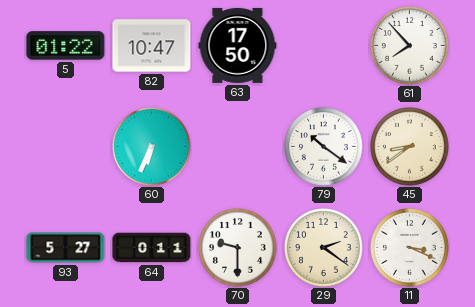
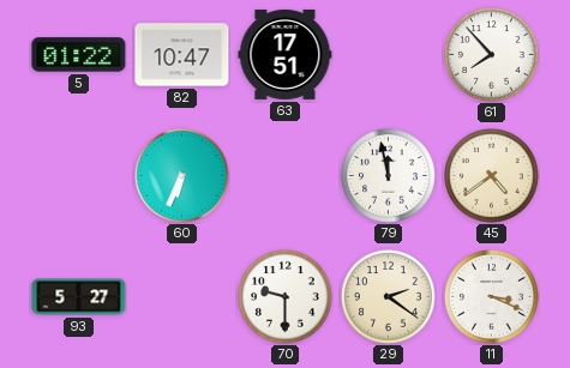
63: 17:50 -> 17:51
79: 10:21 -> 11:58
45: 8:39 -> 4:39
64: 0:11 -> none
